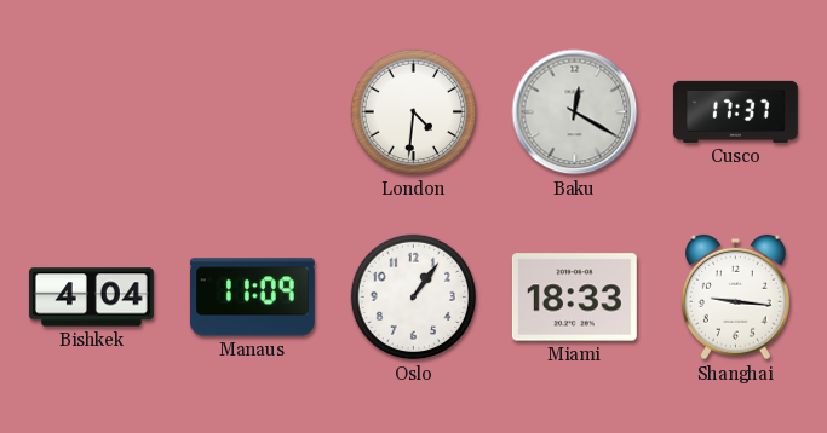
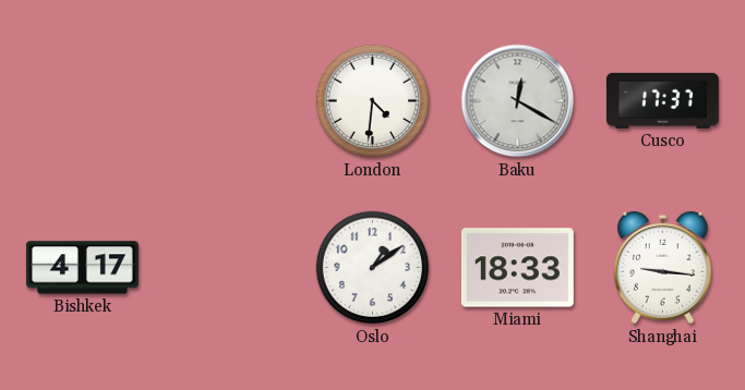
Bishkek: 4:04 -> 4:17
Manaus: 11:09 -> none
Oslo: 1:06 -> 1:09
